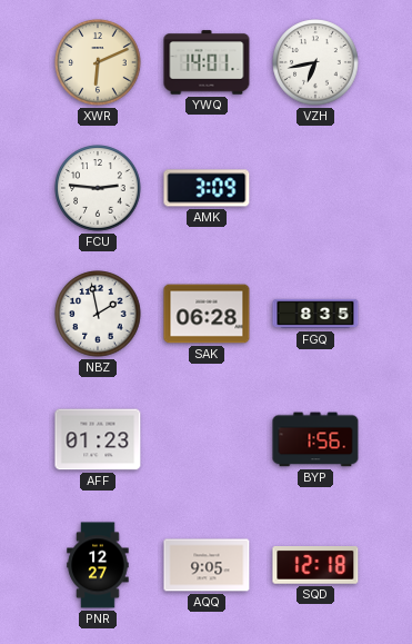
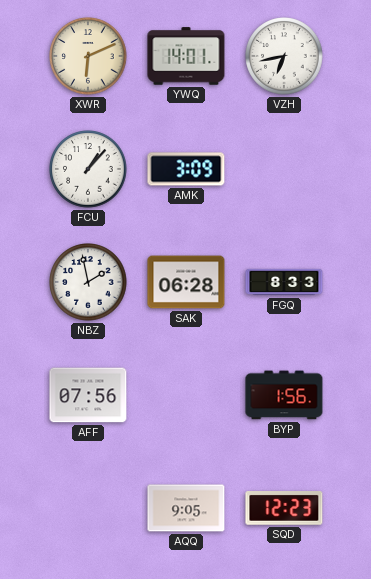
FCU: 2:46 -> 1:07
FGQ: 8:35 -> 8:33
AFF: 01:23 -> 07:56
PNR: 12:27 -> none
SQD: 12:18 -> 12:23
